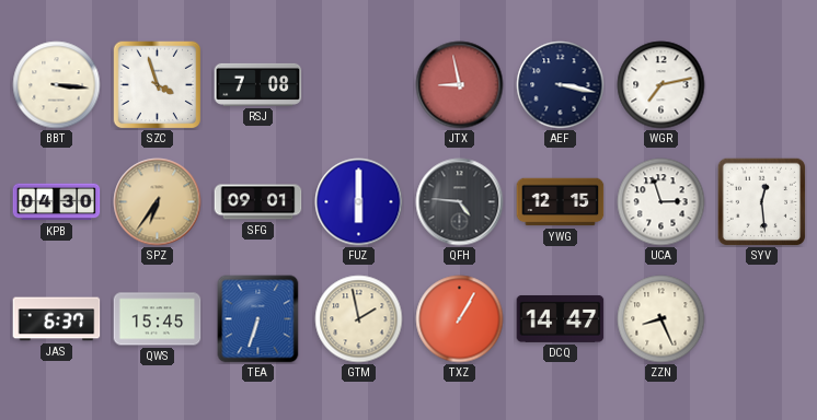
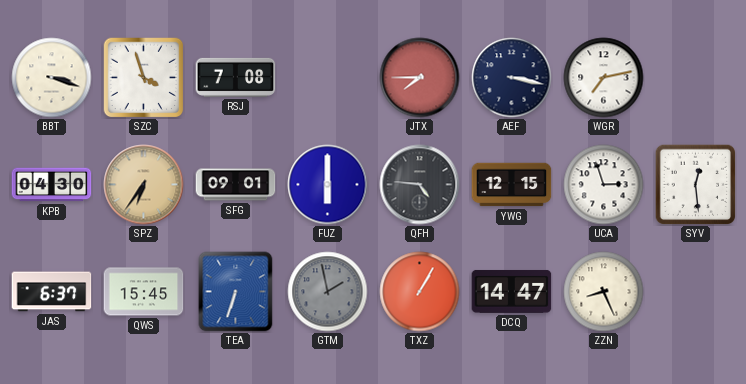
BBT: 3:16 -> 3:18
JTX: 8:58 -> 7:45
GTM dial: cream -> grey
